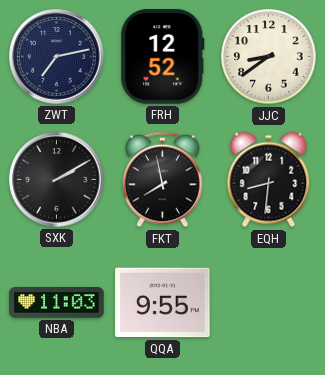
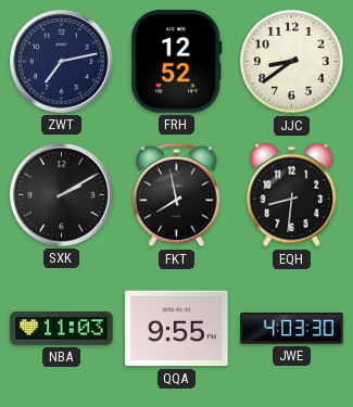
JWE: none -> 4:03
